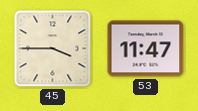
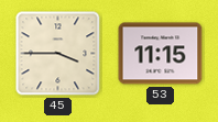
53: 11:47 -> 11:15
